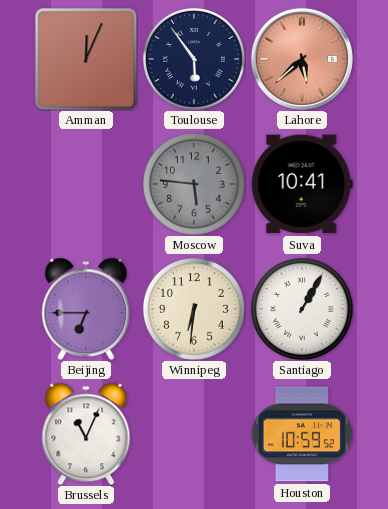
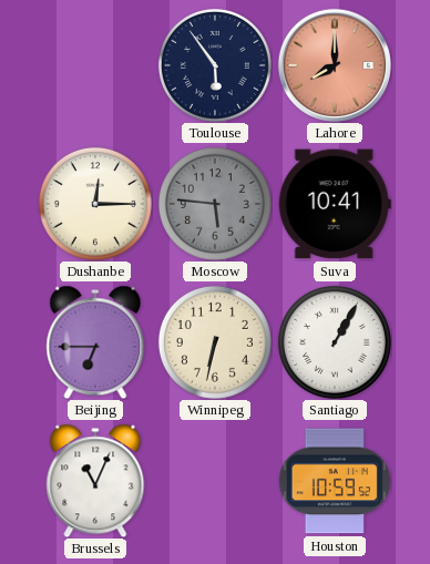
Amman: 12:04 -> none
Lahore: 5:38 -> 8:00
Dushanbe: none -> 12:15
Winnipeg: 6:31 -> 6:32
